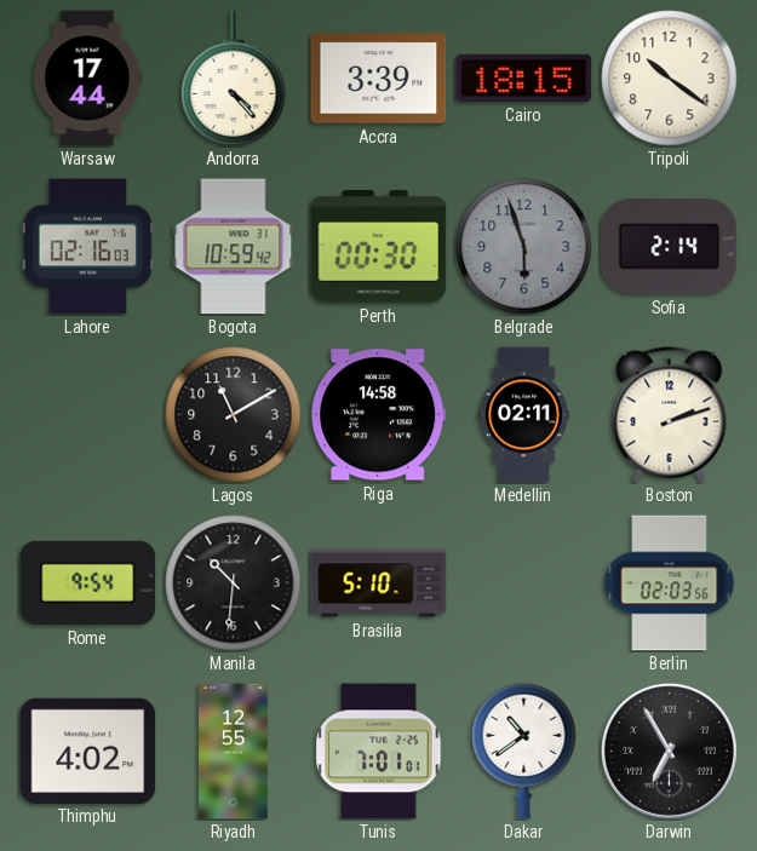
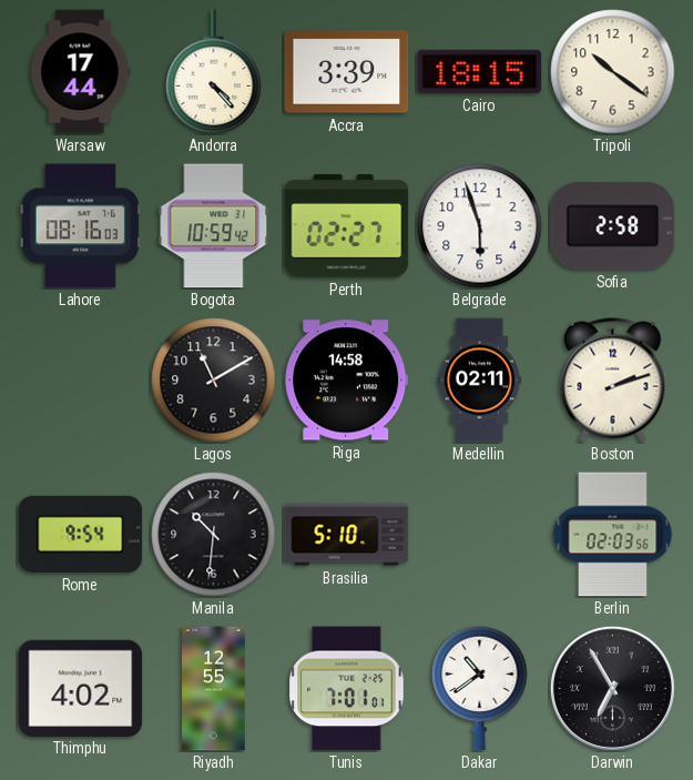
Lahore: 02:16 -> 08:16
Perth: 00:30 -> 02:27
Belgrade dial: grey -> white
Sofia: 2:14 -> 2:58
